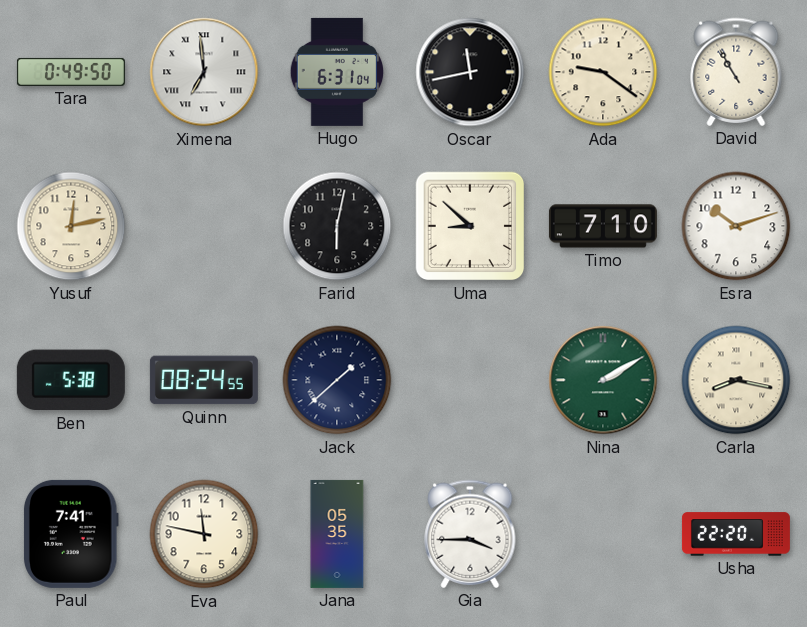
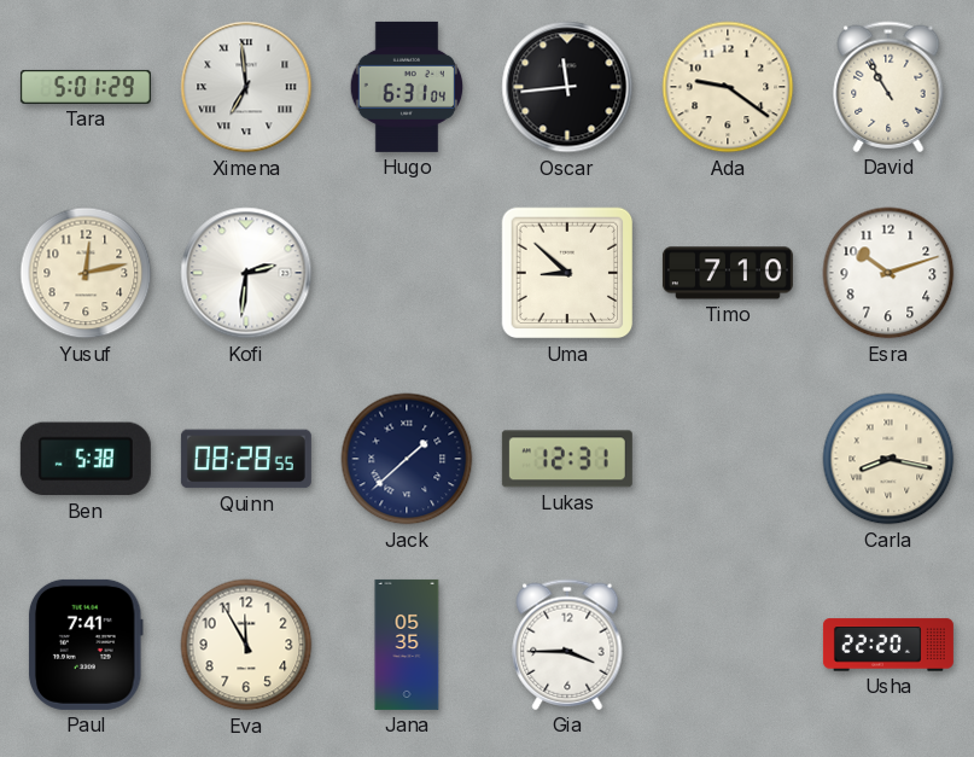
Tara: 0:49 -> 5:01
Oscar: 11:43 -> 11:44
Kofi: none -> 2:31
Farid: 6:02 -> none
Quinn: 08:24 -> 08:28
Lukas: none -> 12:31
Nina: 2:10 -> none
Eva: 11:47 -> 11:55
